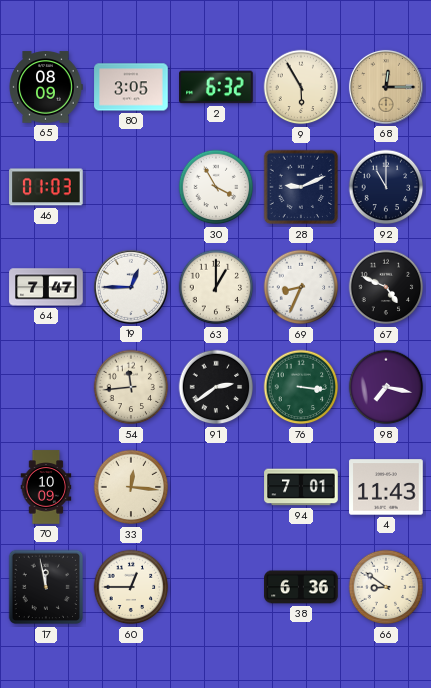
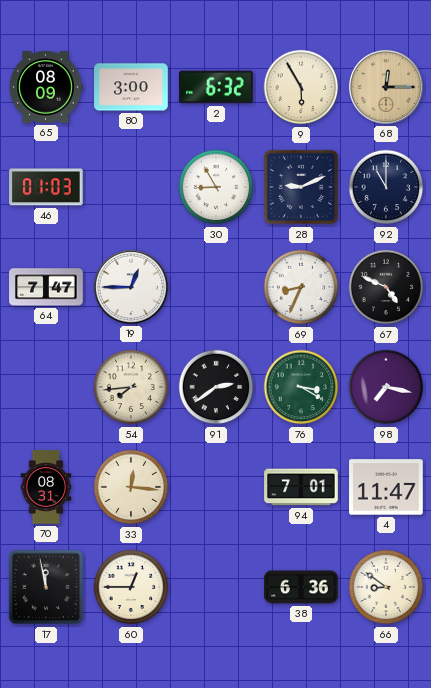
80: 3:05 -> 3:00
30: 3:55 -> 8:55
63: 1:00 -> none
54: 11:44 -> 7:44
76: 3:16 -> 3:20
70: 10:09 -> 08:31
4: 11:43 -> 11:47
